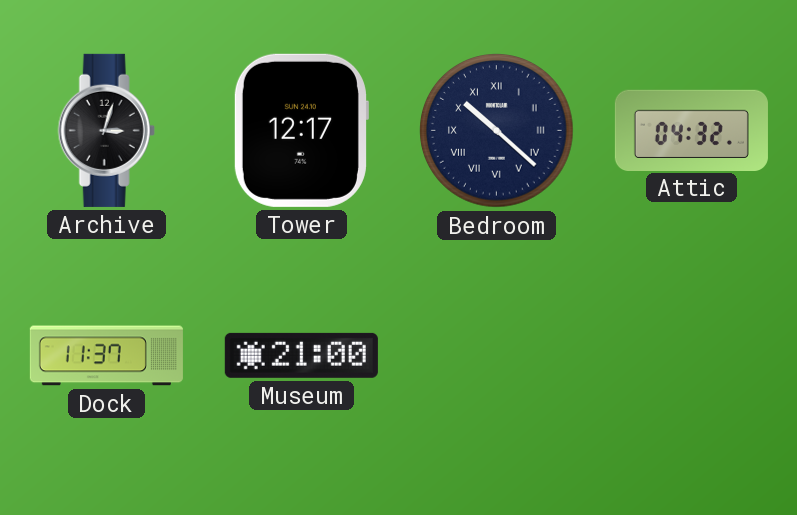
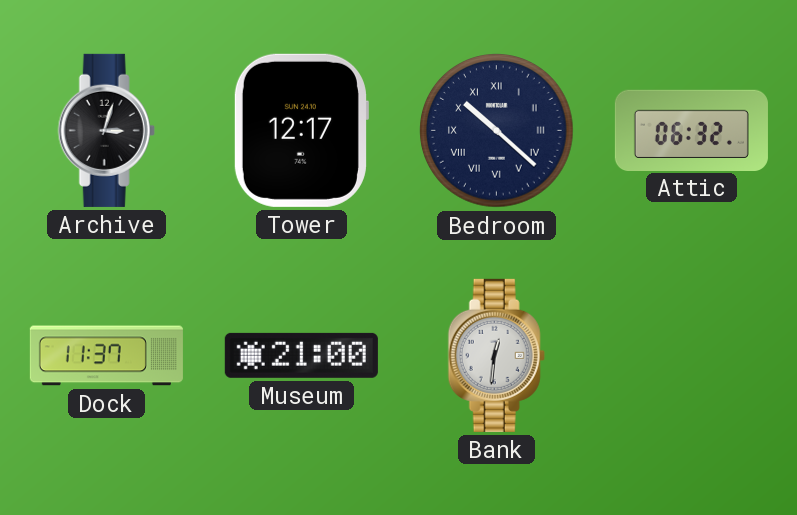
Attic: 04:32 -> 06:32
Bank: none -> 12:31
